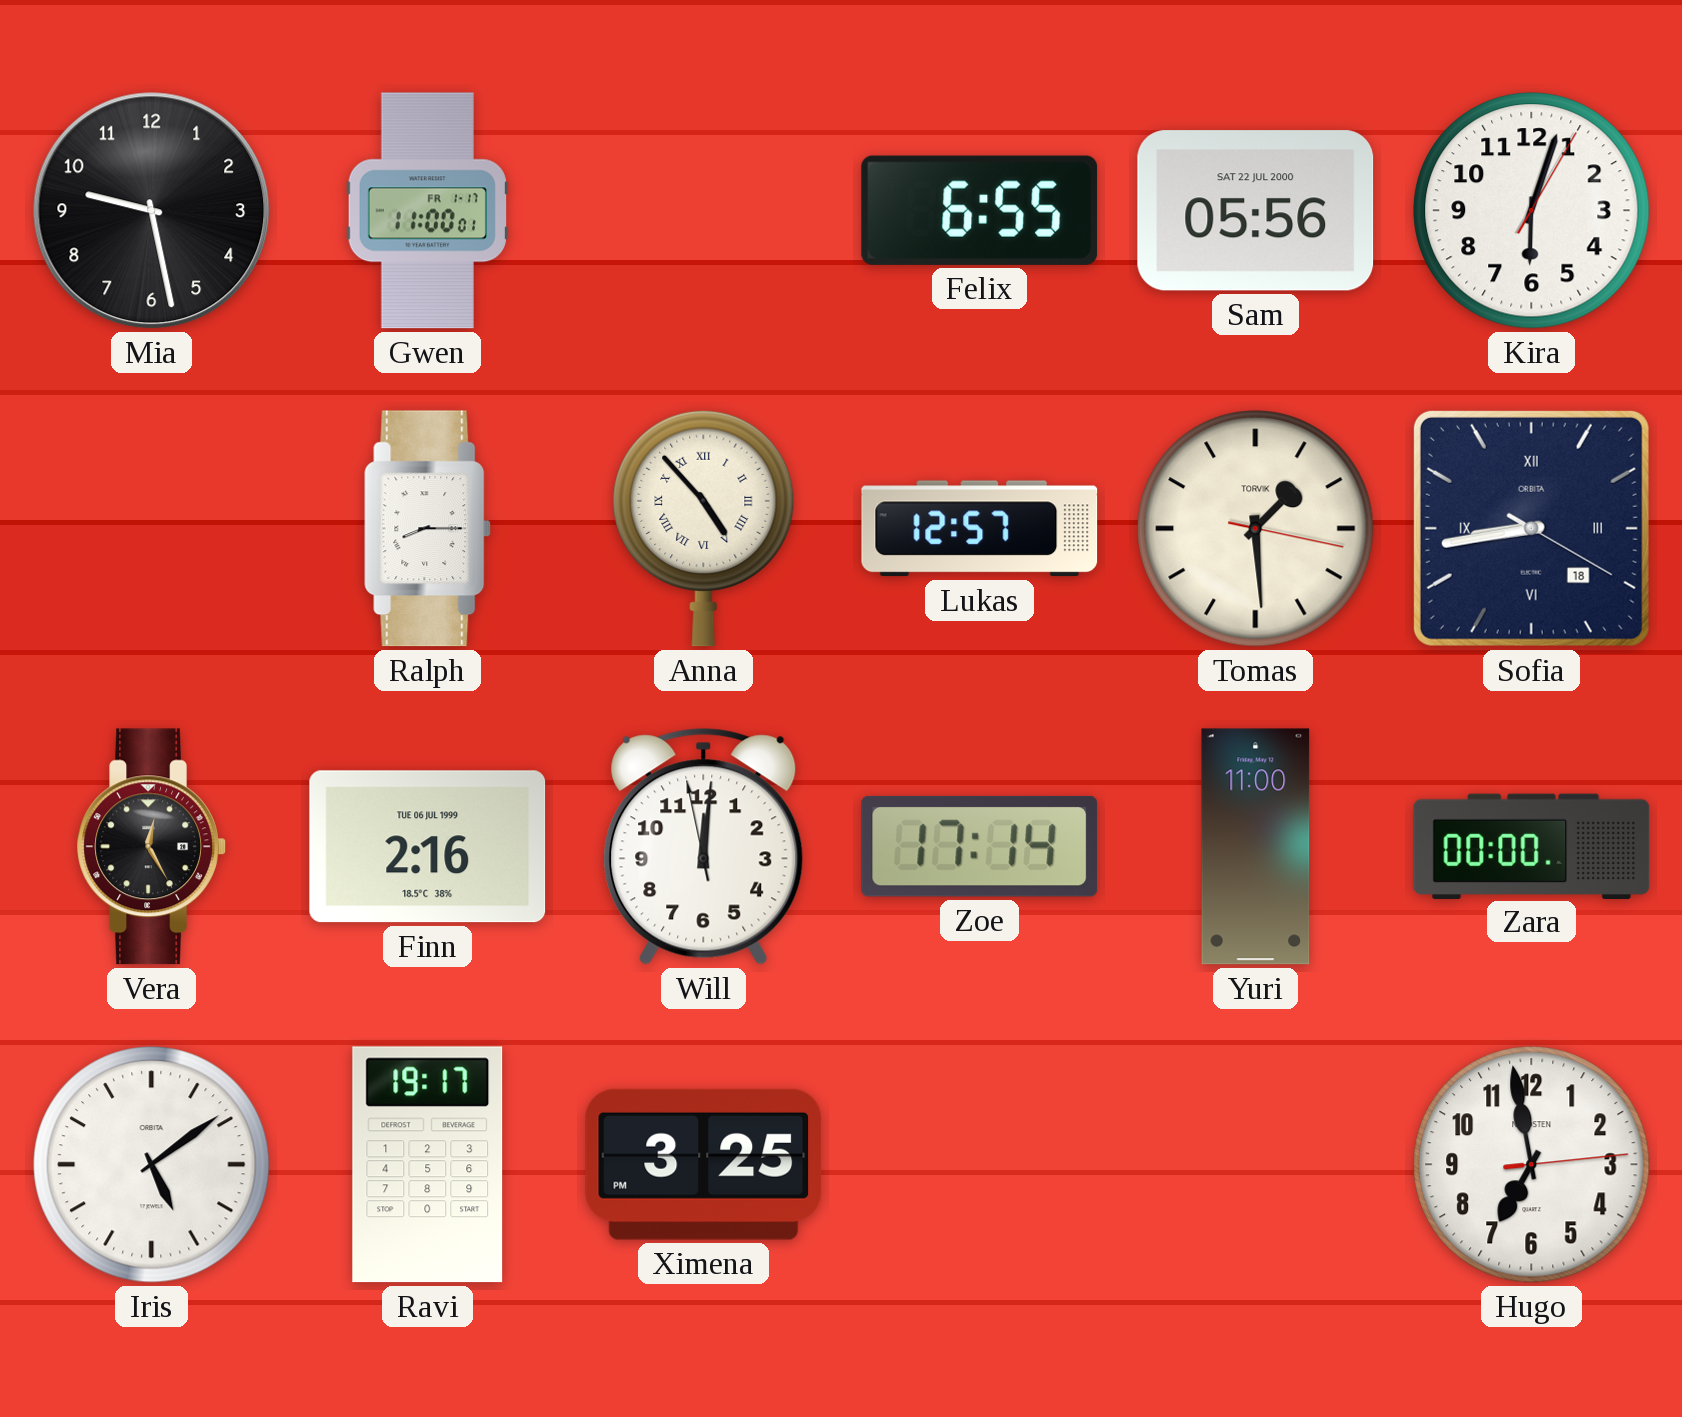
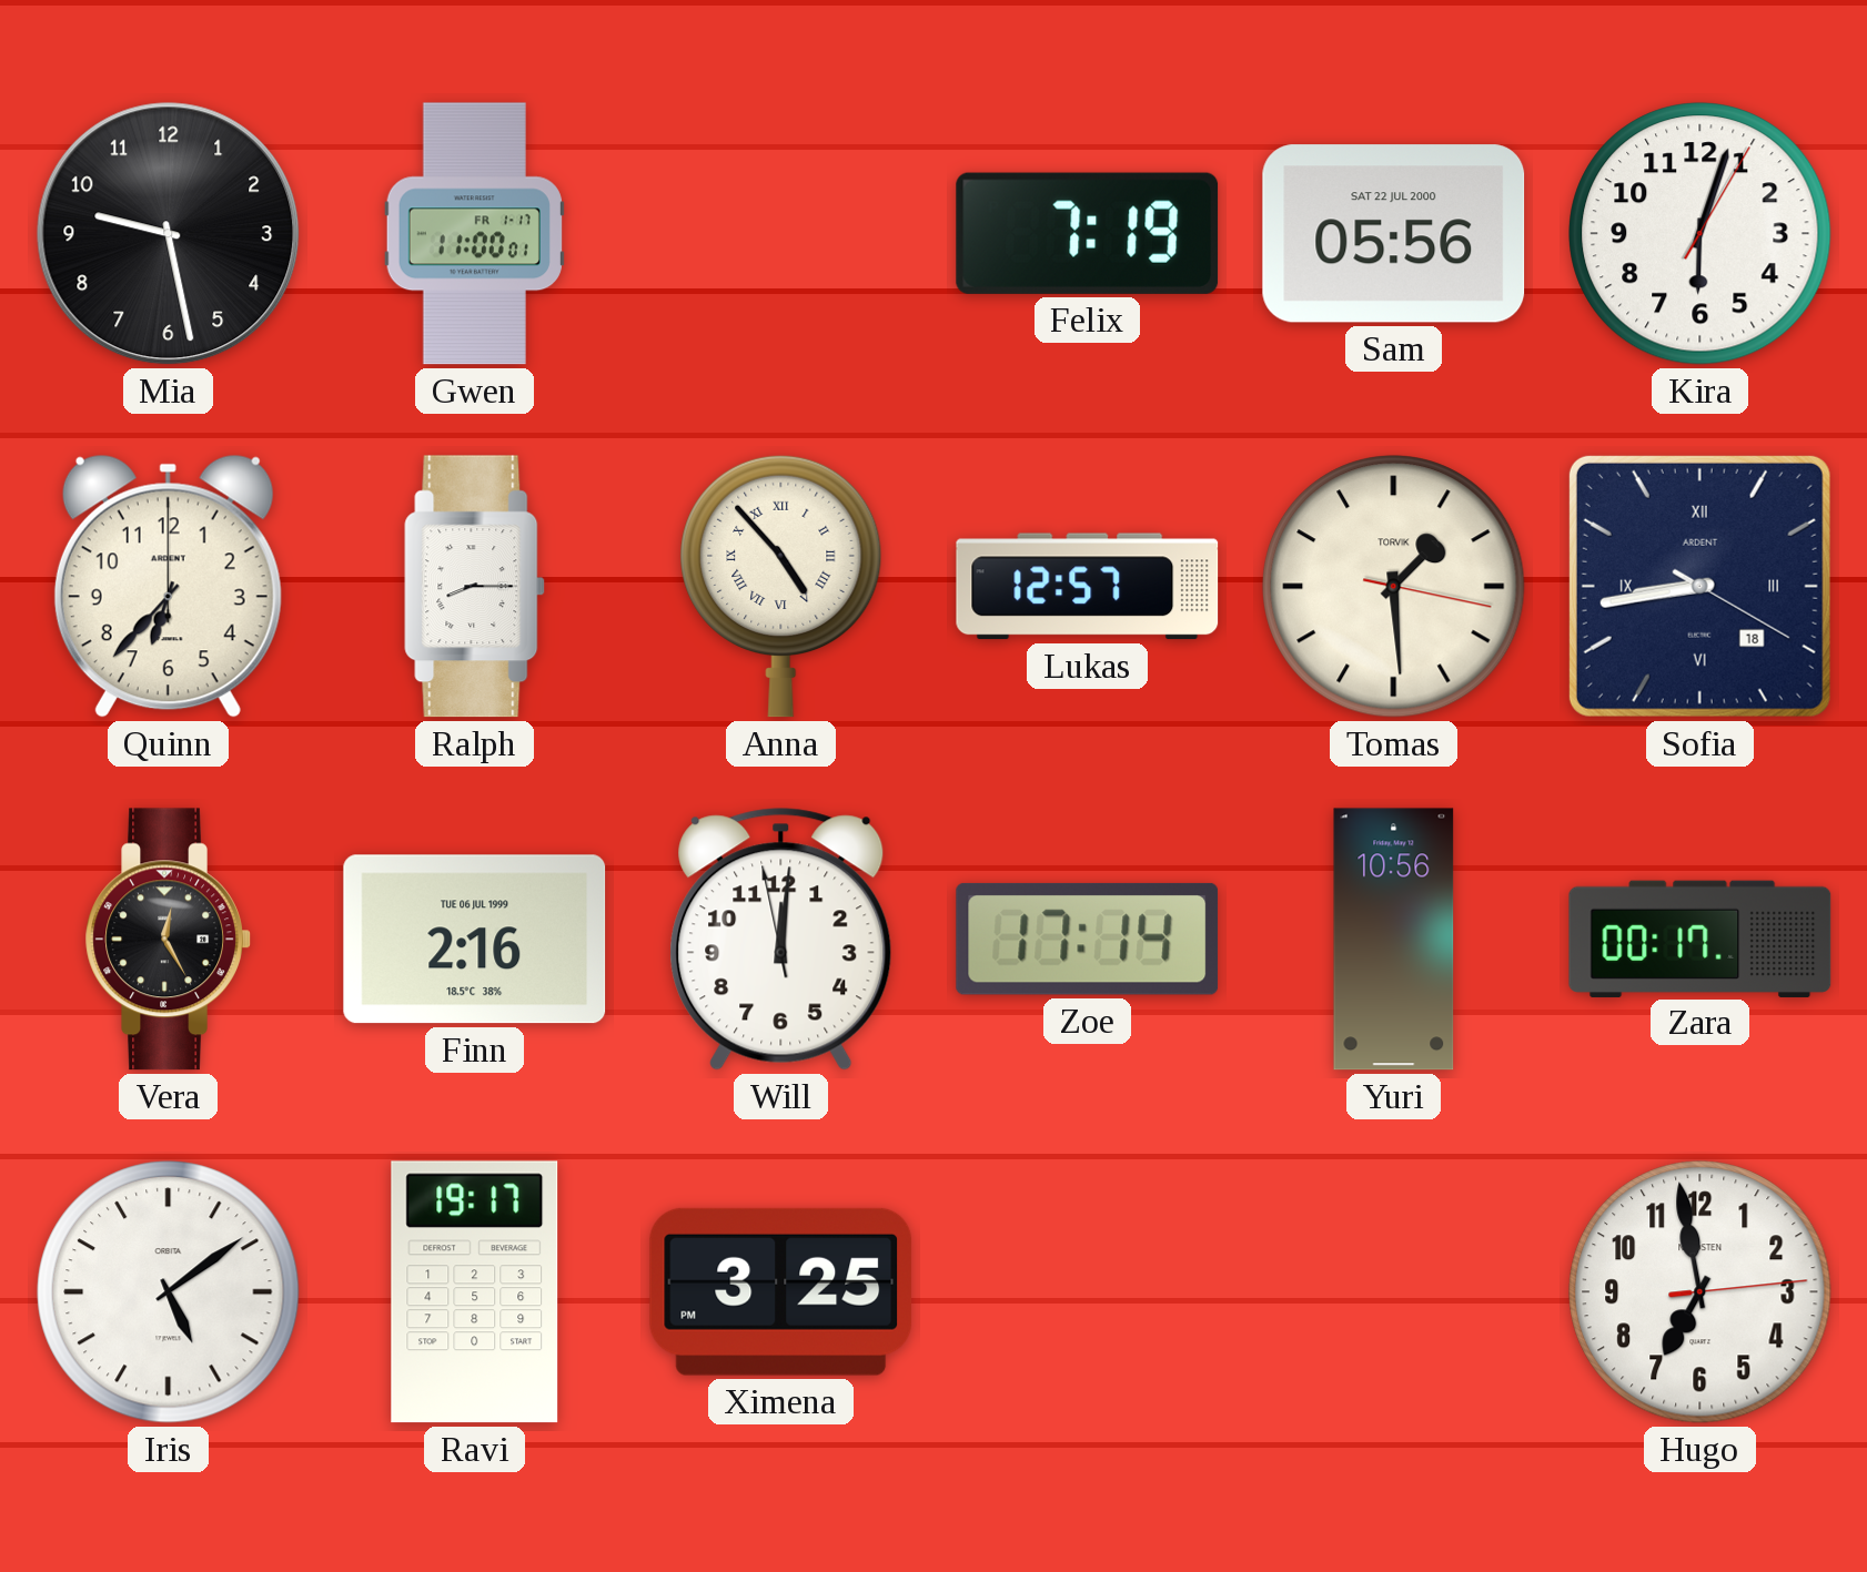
Felix: 6:55 -> 7:19
Quinn: none -> 6:37
Sofia brand: ORBITA -> ARDENT
Yuri: 11:00 -> 10:56
Zara: 00:00 -> 00:17
